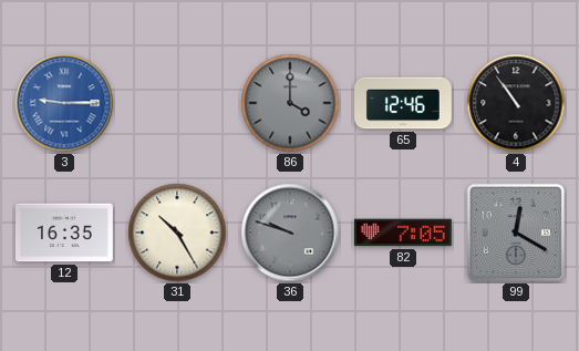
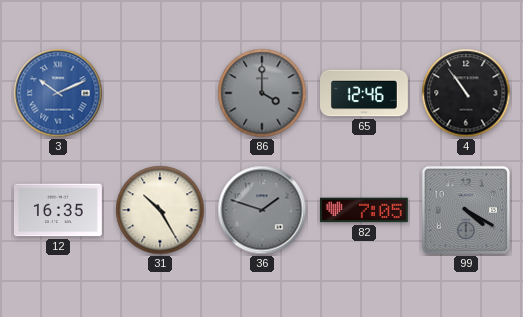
3: 9:15 -> 10:11
36: 9:48 -> 1:48
99: 12:20 -> 4:20
